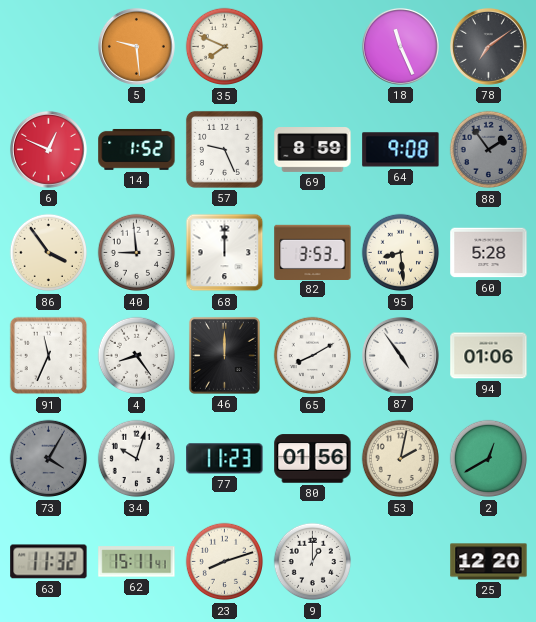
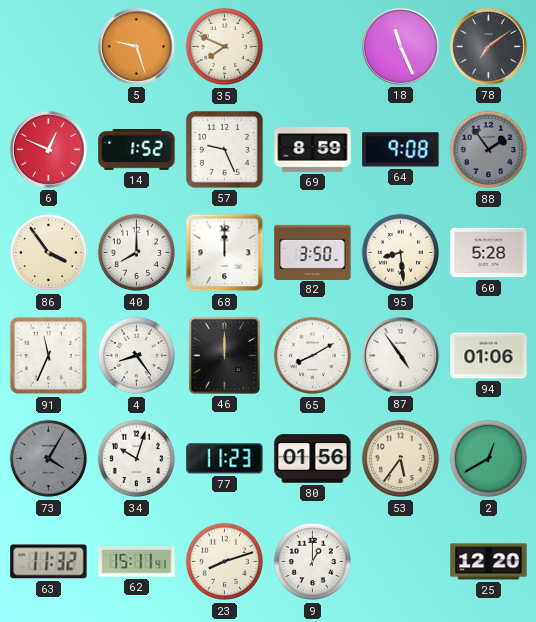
5: 9:29 -> 9:27
40: 8:59 -> 8:00
82: 3:53 -> 3:50
53: 2:02 -> 5:36
